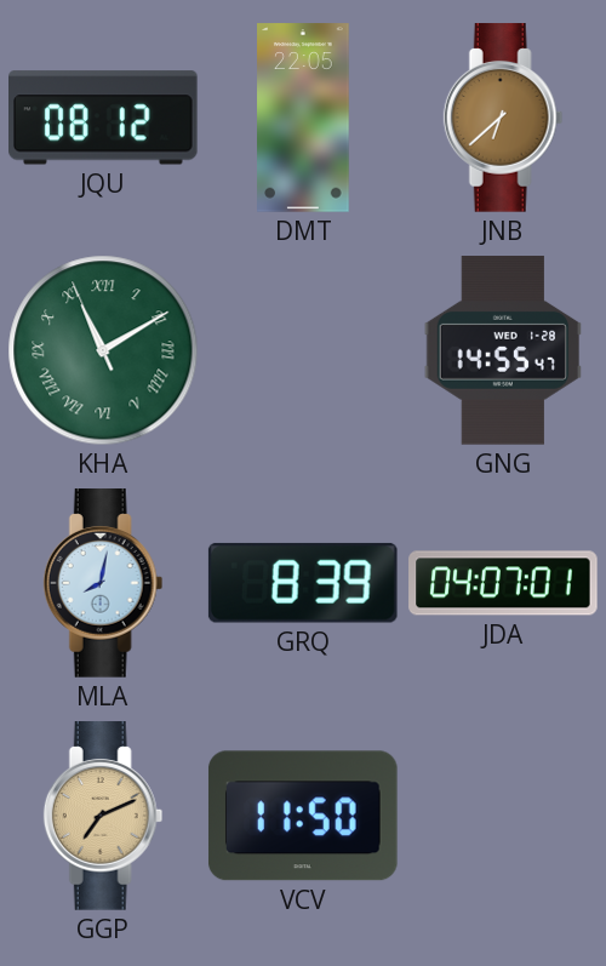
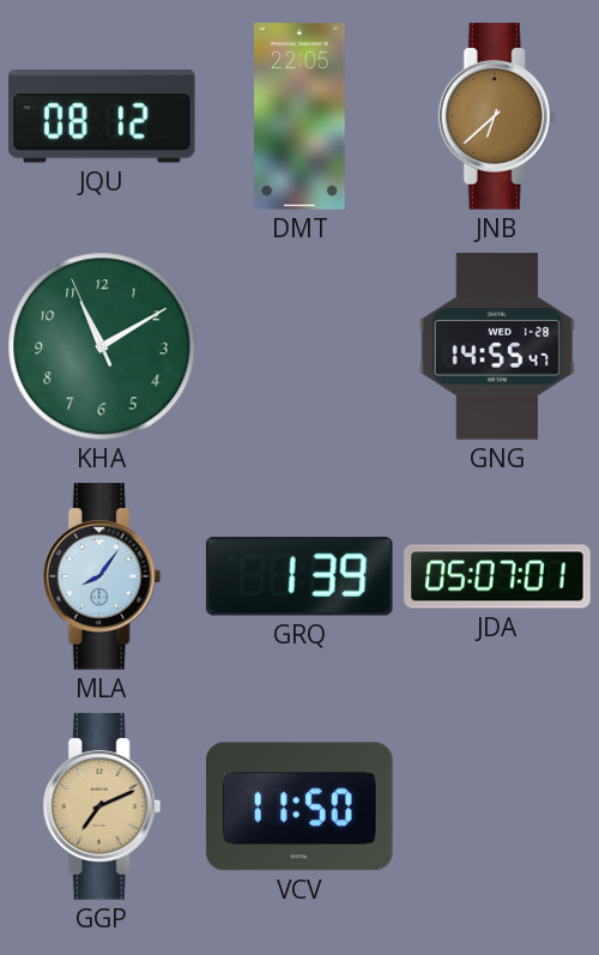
KHA numerals: Roman -> Arabic
MLA: 8:02 -> 8:06
GRQ: 8:39 -> 1:39
JDA: 04:07 -> 05:07
